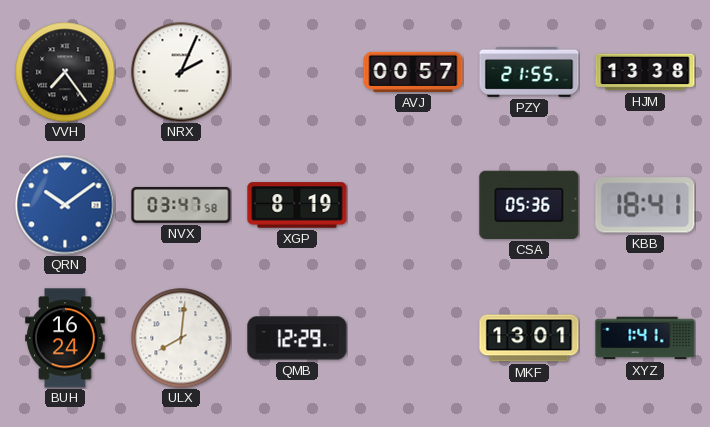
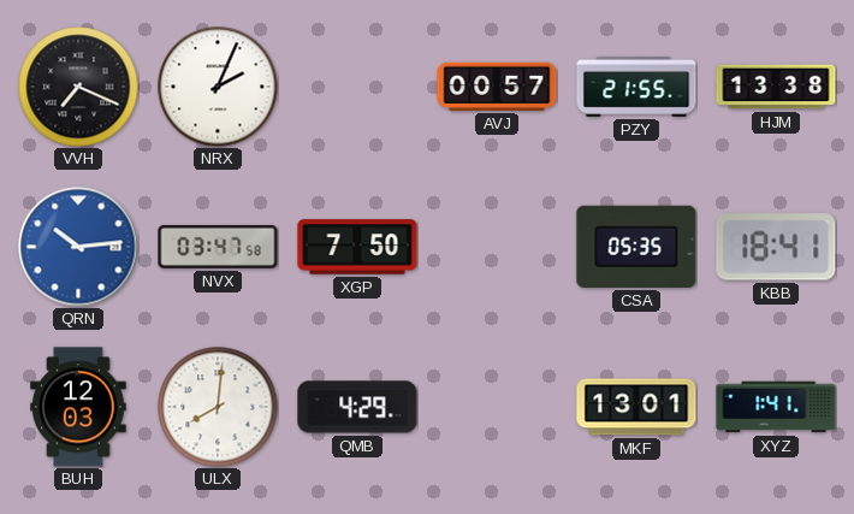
VVH: 7:24 -> 7:19
QRN: 10:09 -> 10:14
XGP: 8:19 -> 7:50
CSA: 05:36 -> 05:35
BUH: 16:24 -> 12:03
QMB: 12:29 -> 4:29
